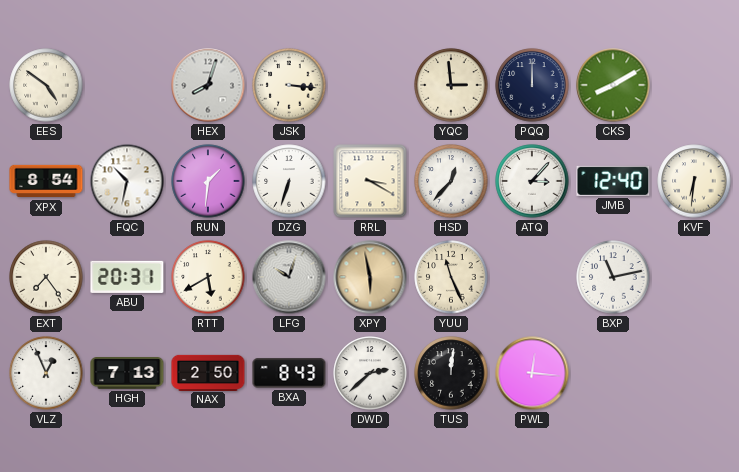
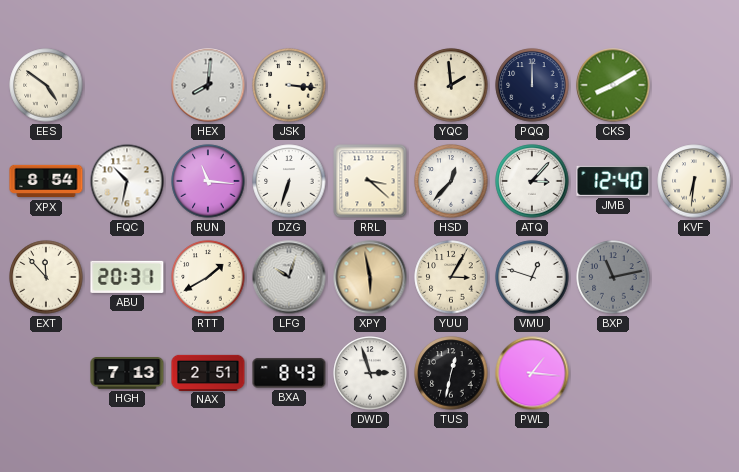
HEX: 8:03 -> 8:01
YQC: 2:59 -> 1:59
RUN: 1:31 -> 11:16
RRL: 3:20 -> 3:22
EXT: 7:24 -> 11:53
RTT: 5:40 -> 1:40
YUU: 11:26 -> 3:05
VMU: none -> 12:48
BXP dial: white -> grey
VLZ: 12:56 -> none
NAX: 2:50 -> 2:51
DWD: 2:38 -> 2:57
TUS: 12:01 -> 12:32
PWL: 12:16 -> 1:16
